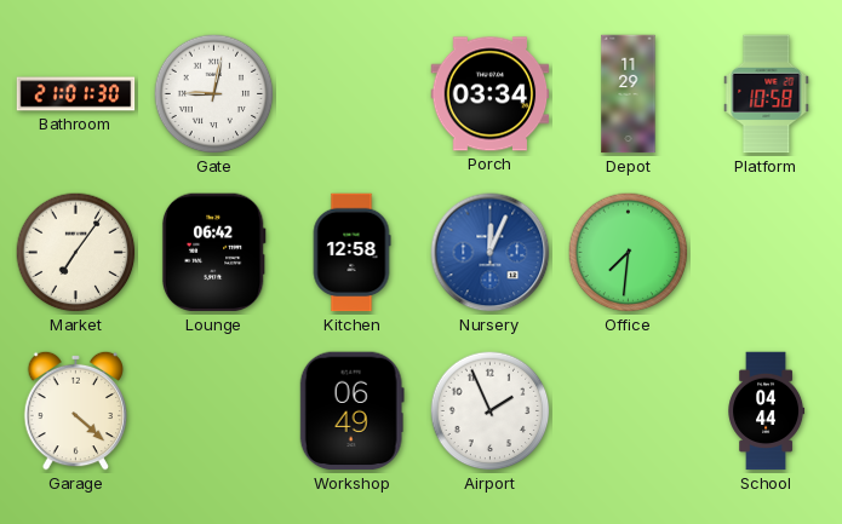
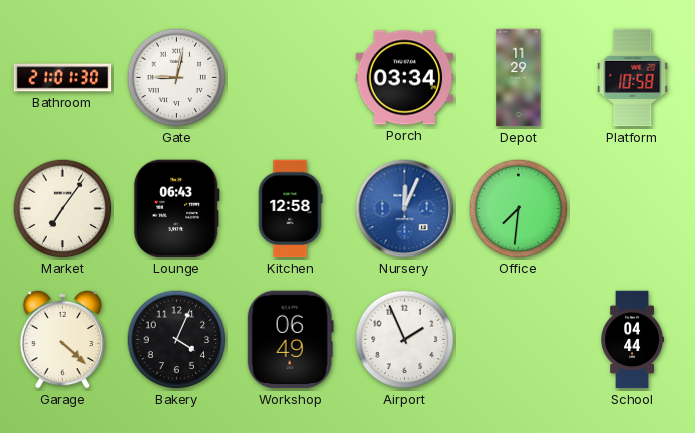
Lounge: 06:42 -> 06:43
Bakery: none -> 4:04
